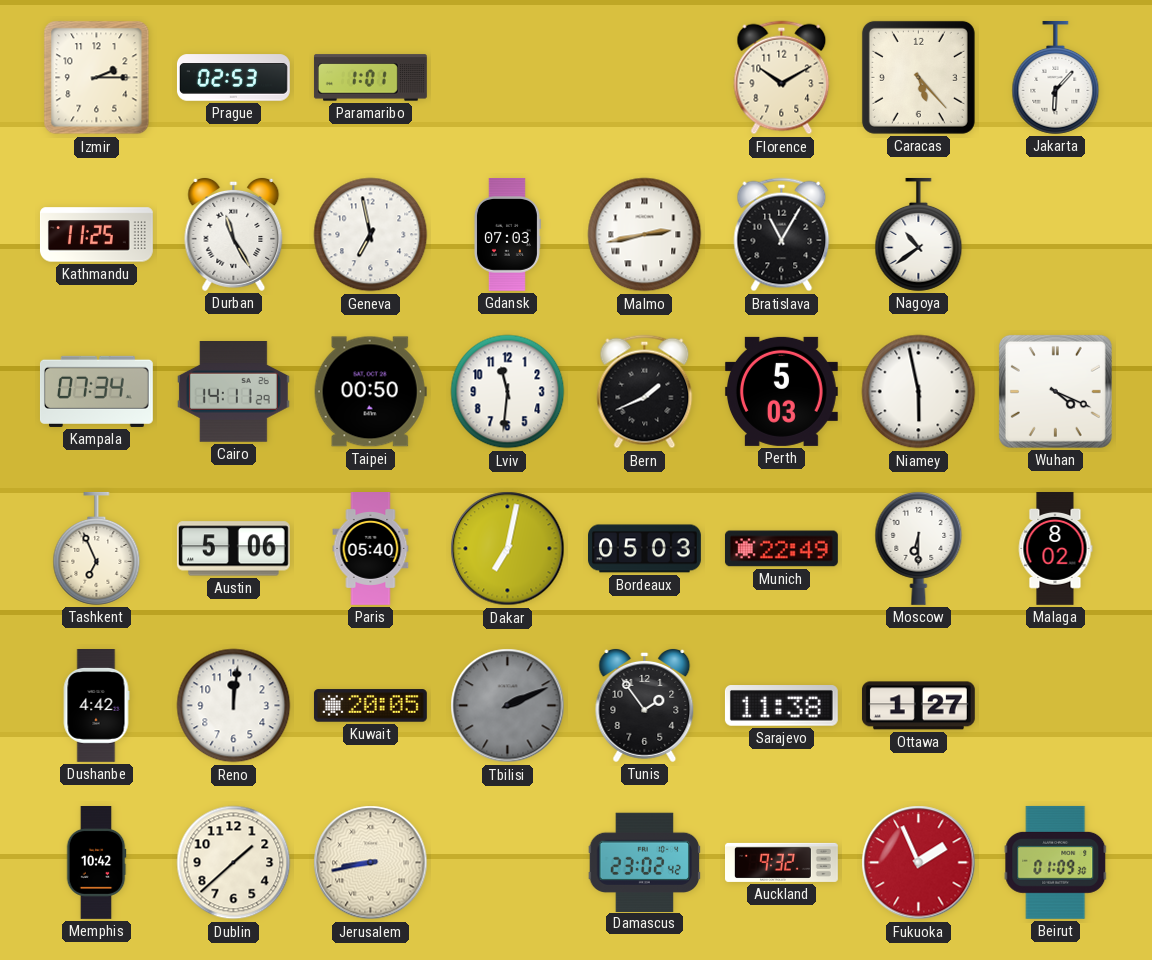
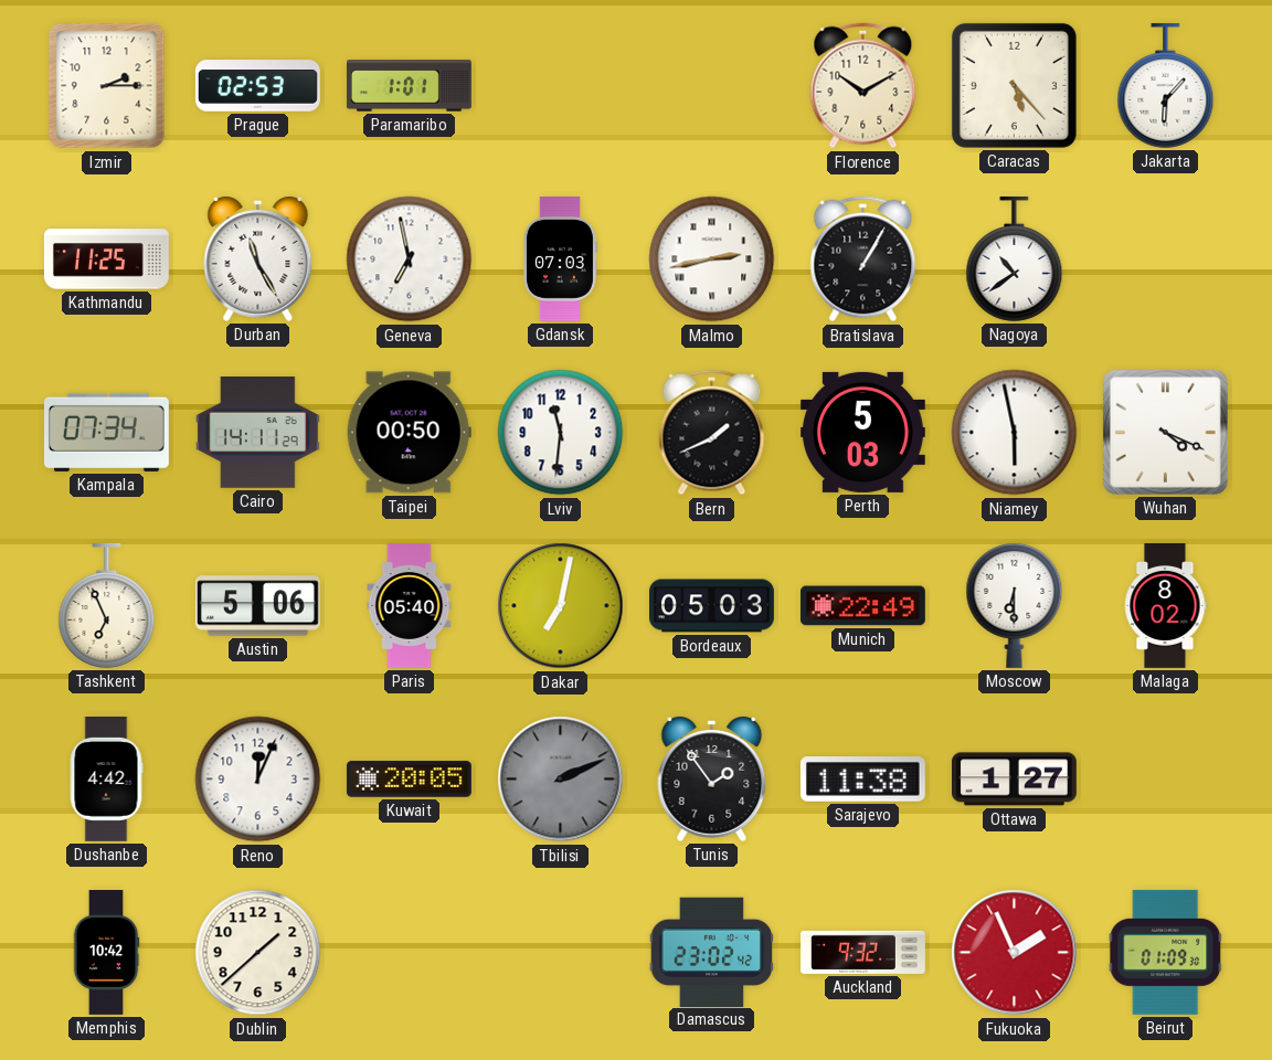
Bratislava: 11:05 -> 1:05
Reno: 12:01 -> 12:04
Jerusalem: 8:43 -> none
